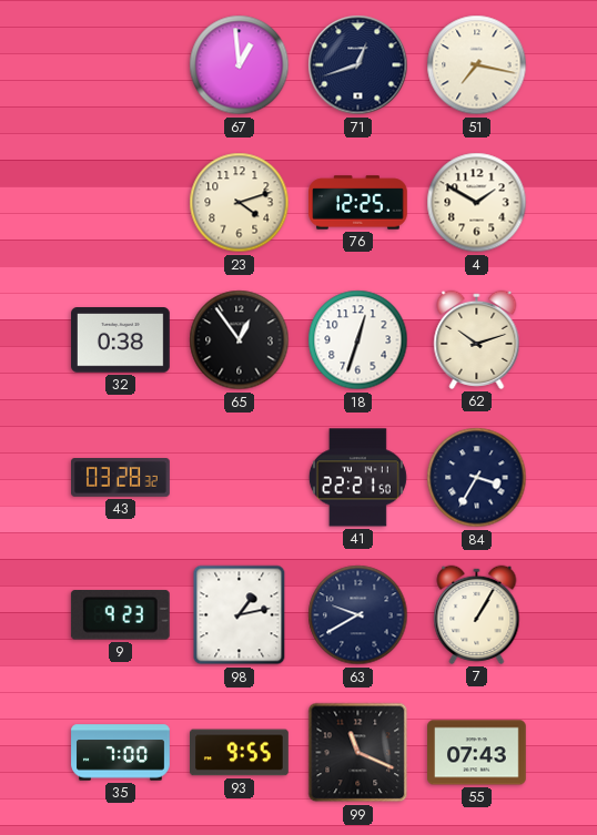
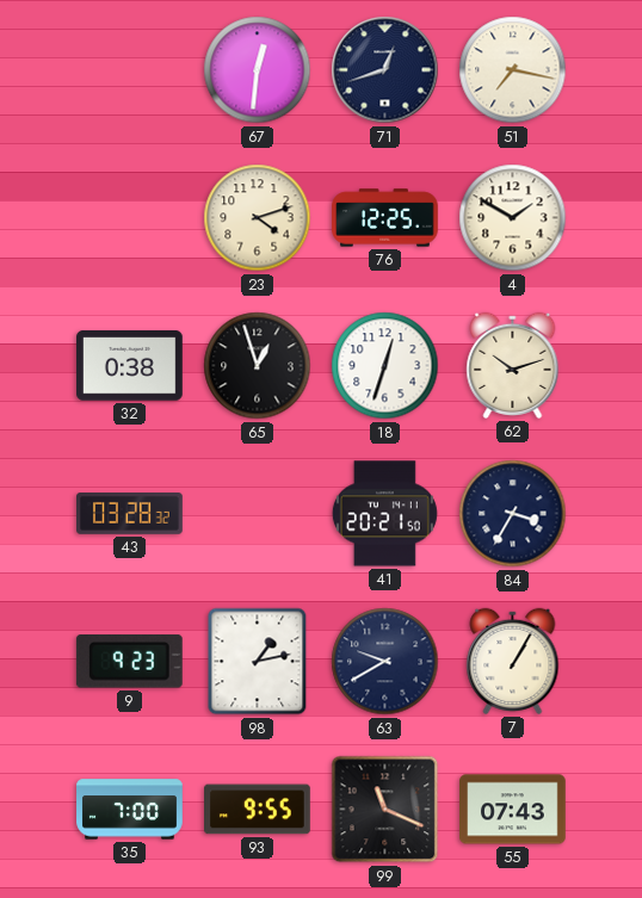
67: 12:59 -> 12:31
65: 12:54 -> 12:57
41: 22:21 -> 20:21
